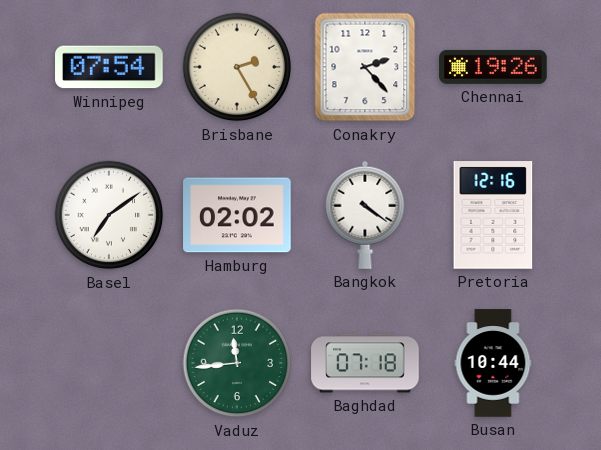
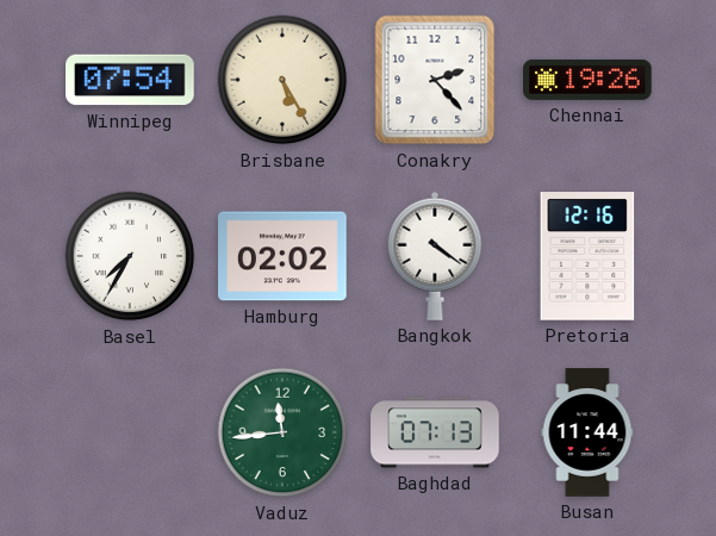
Brisbane: 2:25 -> 5:25
Basel: 7:09 -> 7:35
Baghdad: 07:18 -> 07:13
Busan: 10:44 -> 11:44
